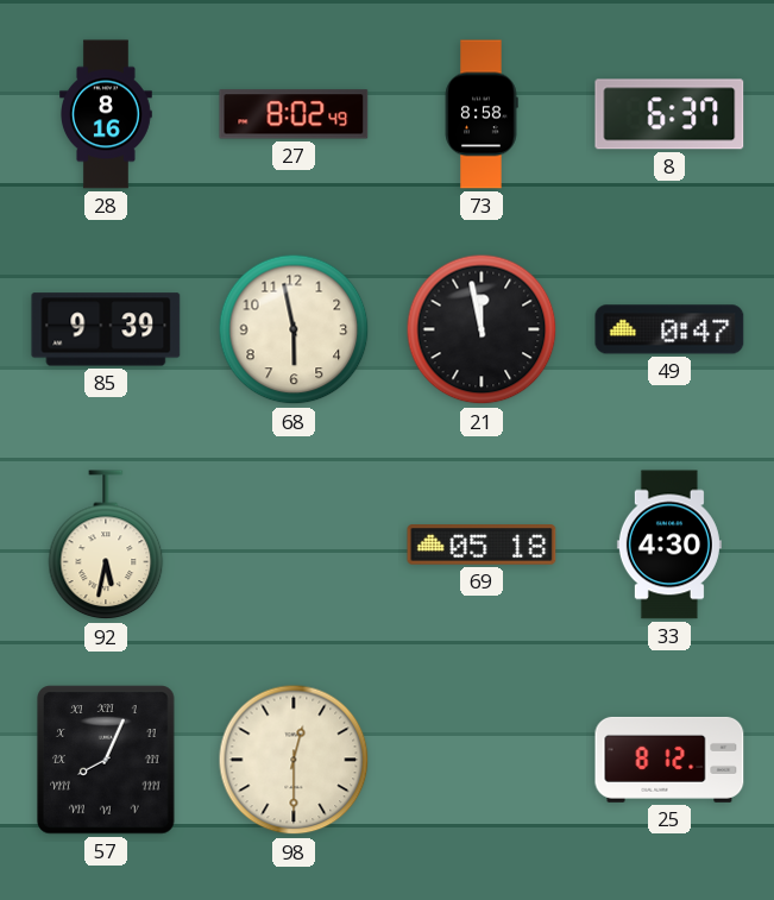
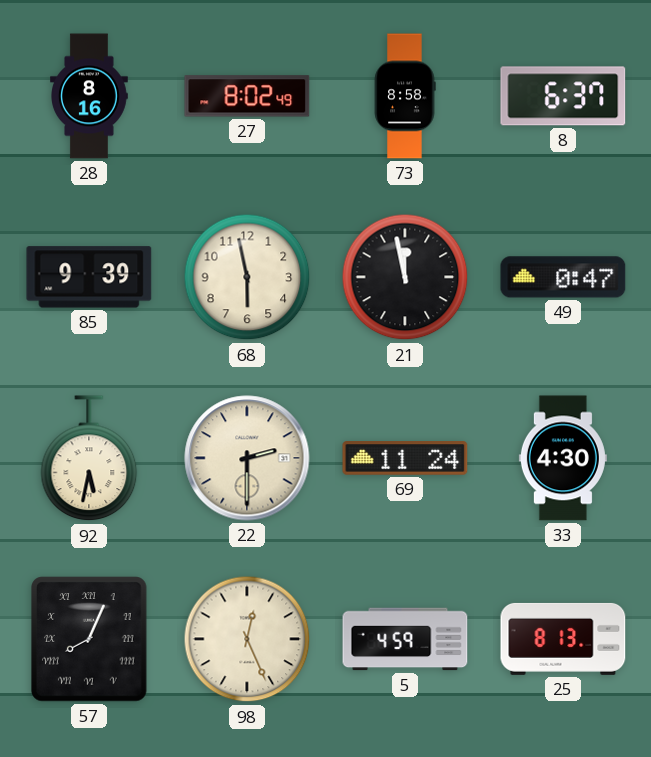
22: none -> 2:30
69: 05:18 -> 11:24
98: 12:30 -> 12:26
5: none -> 4:59
25: 8:12 -> 8:13
